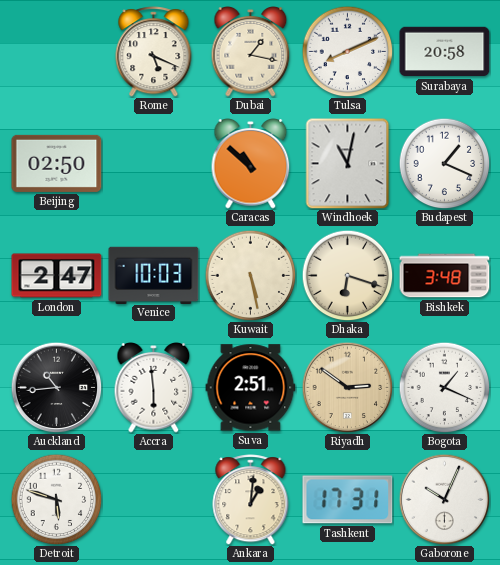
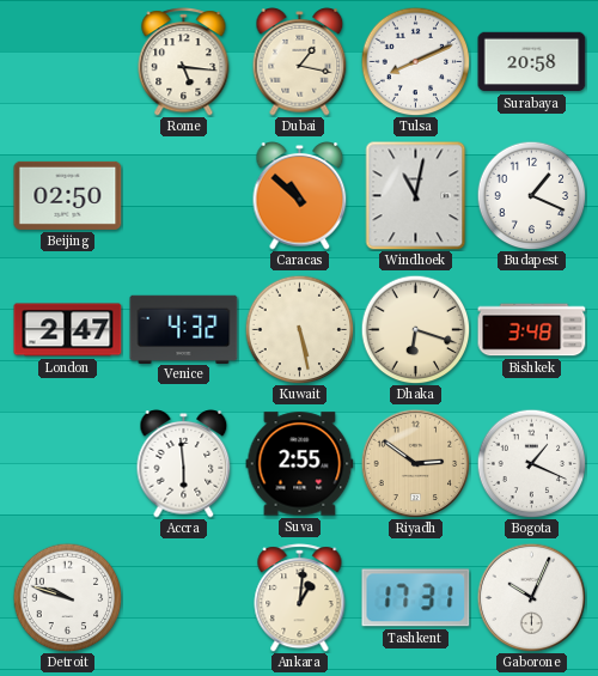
Rome: 5:19 -> 5:16
Venice: 10:03 -> 4:32
Auckland: 10:44 -> none
Suva: 2:51 -> 2:55
Detroit: 5:48 -> 9:48
